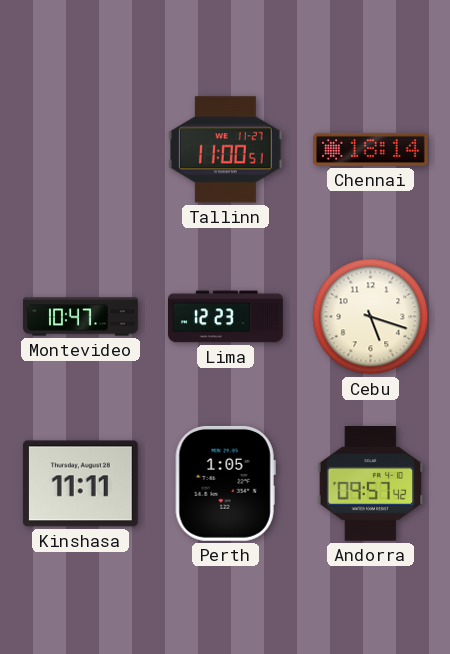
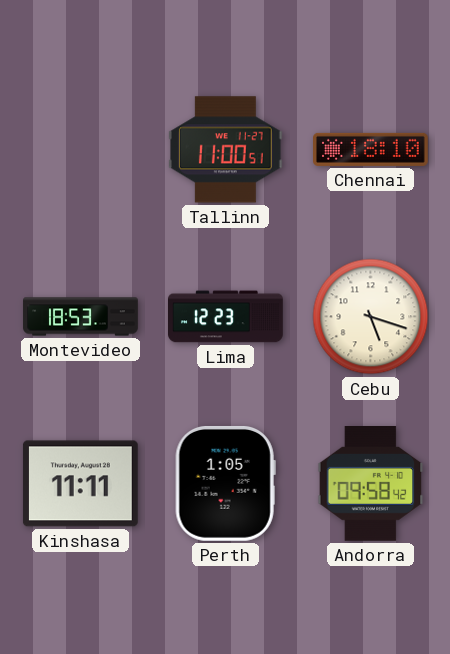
Chennai: 18:14 -> 18:10
Montevideo: 10:47 -> 18:53
Andorra: 09:57 -> 09:58
